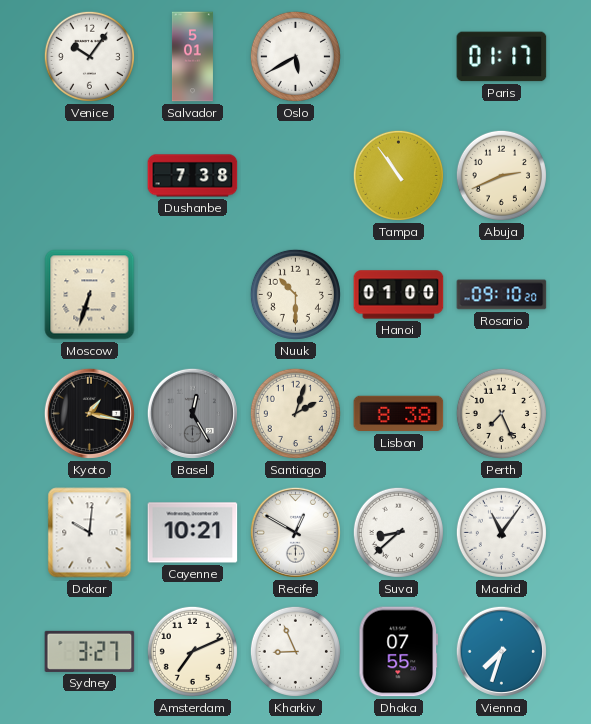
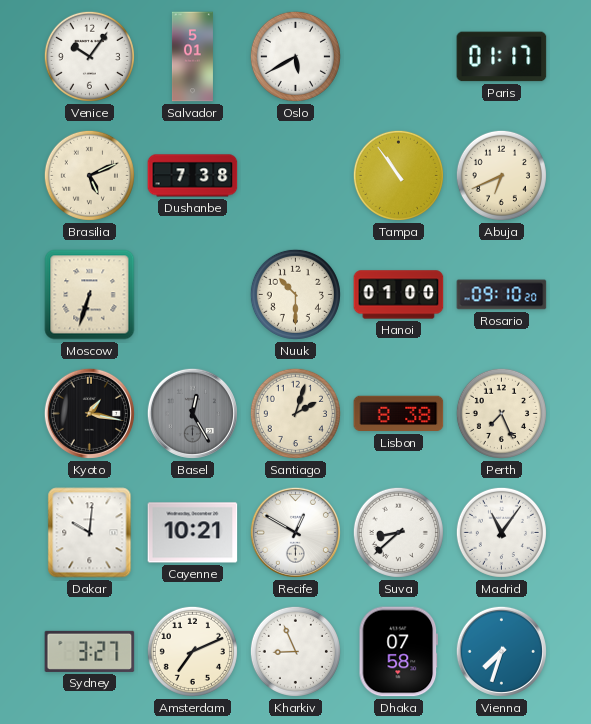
Brasilia: none -> 5:11
Abuja: 2:41 -> 6:41
Dhaka: 07:55 -> 07:58
